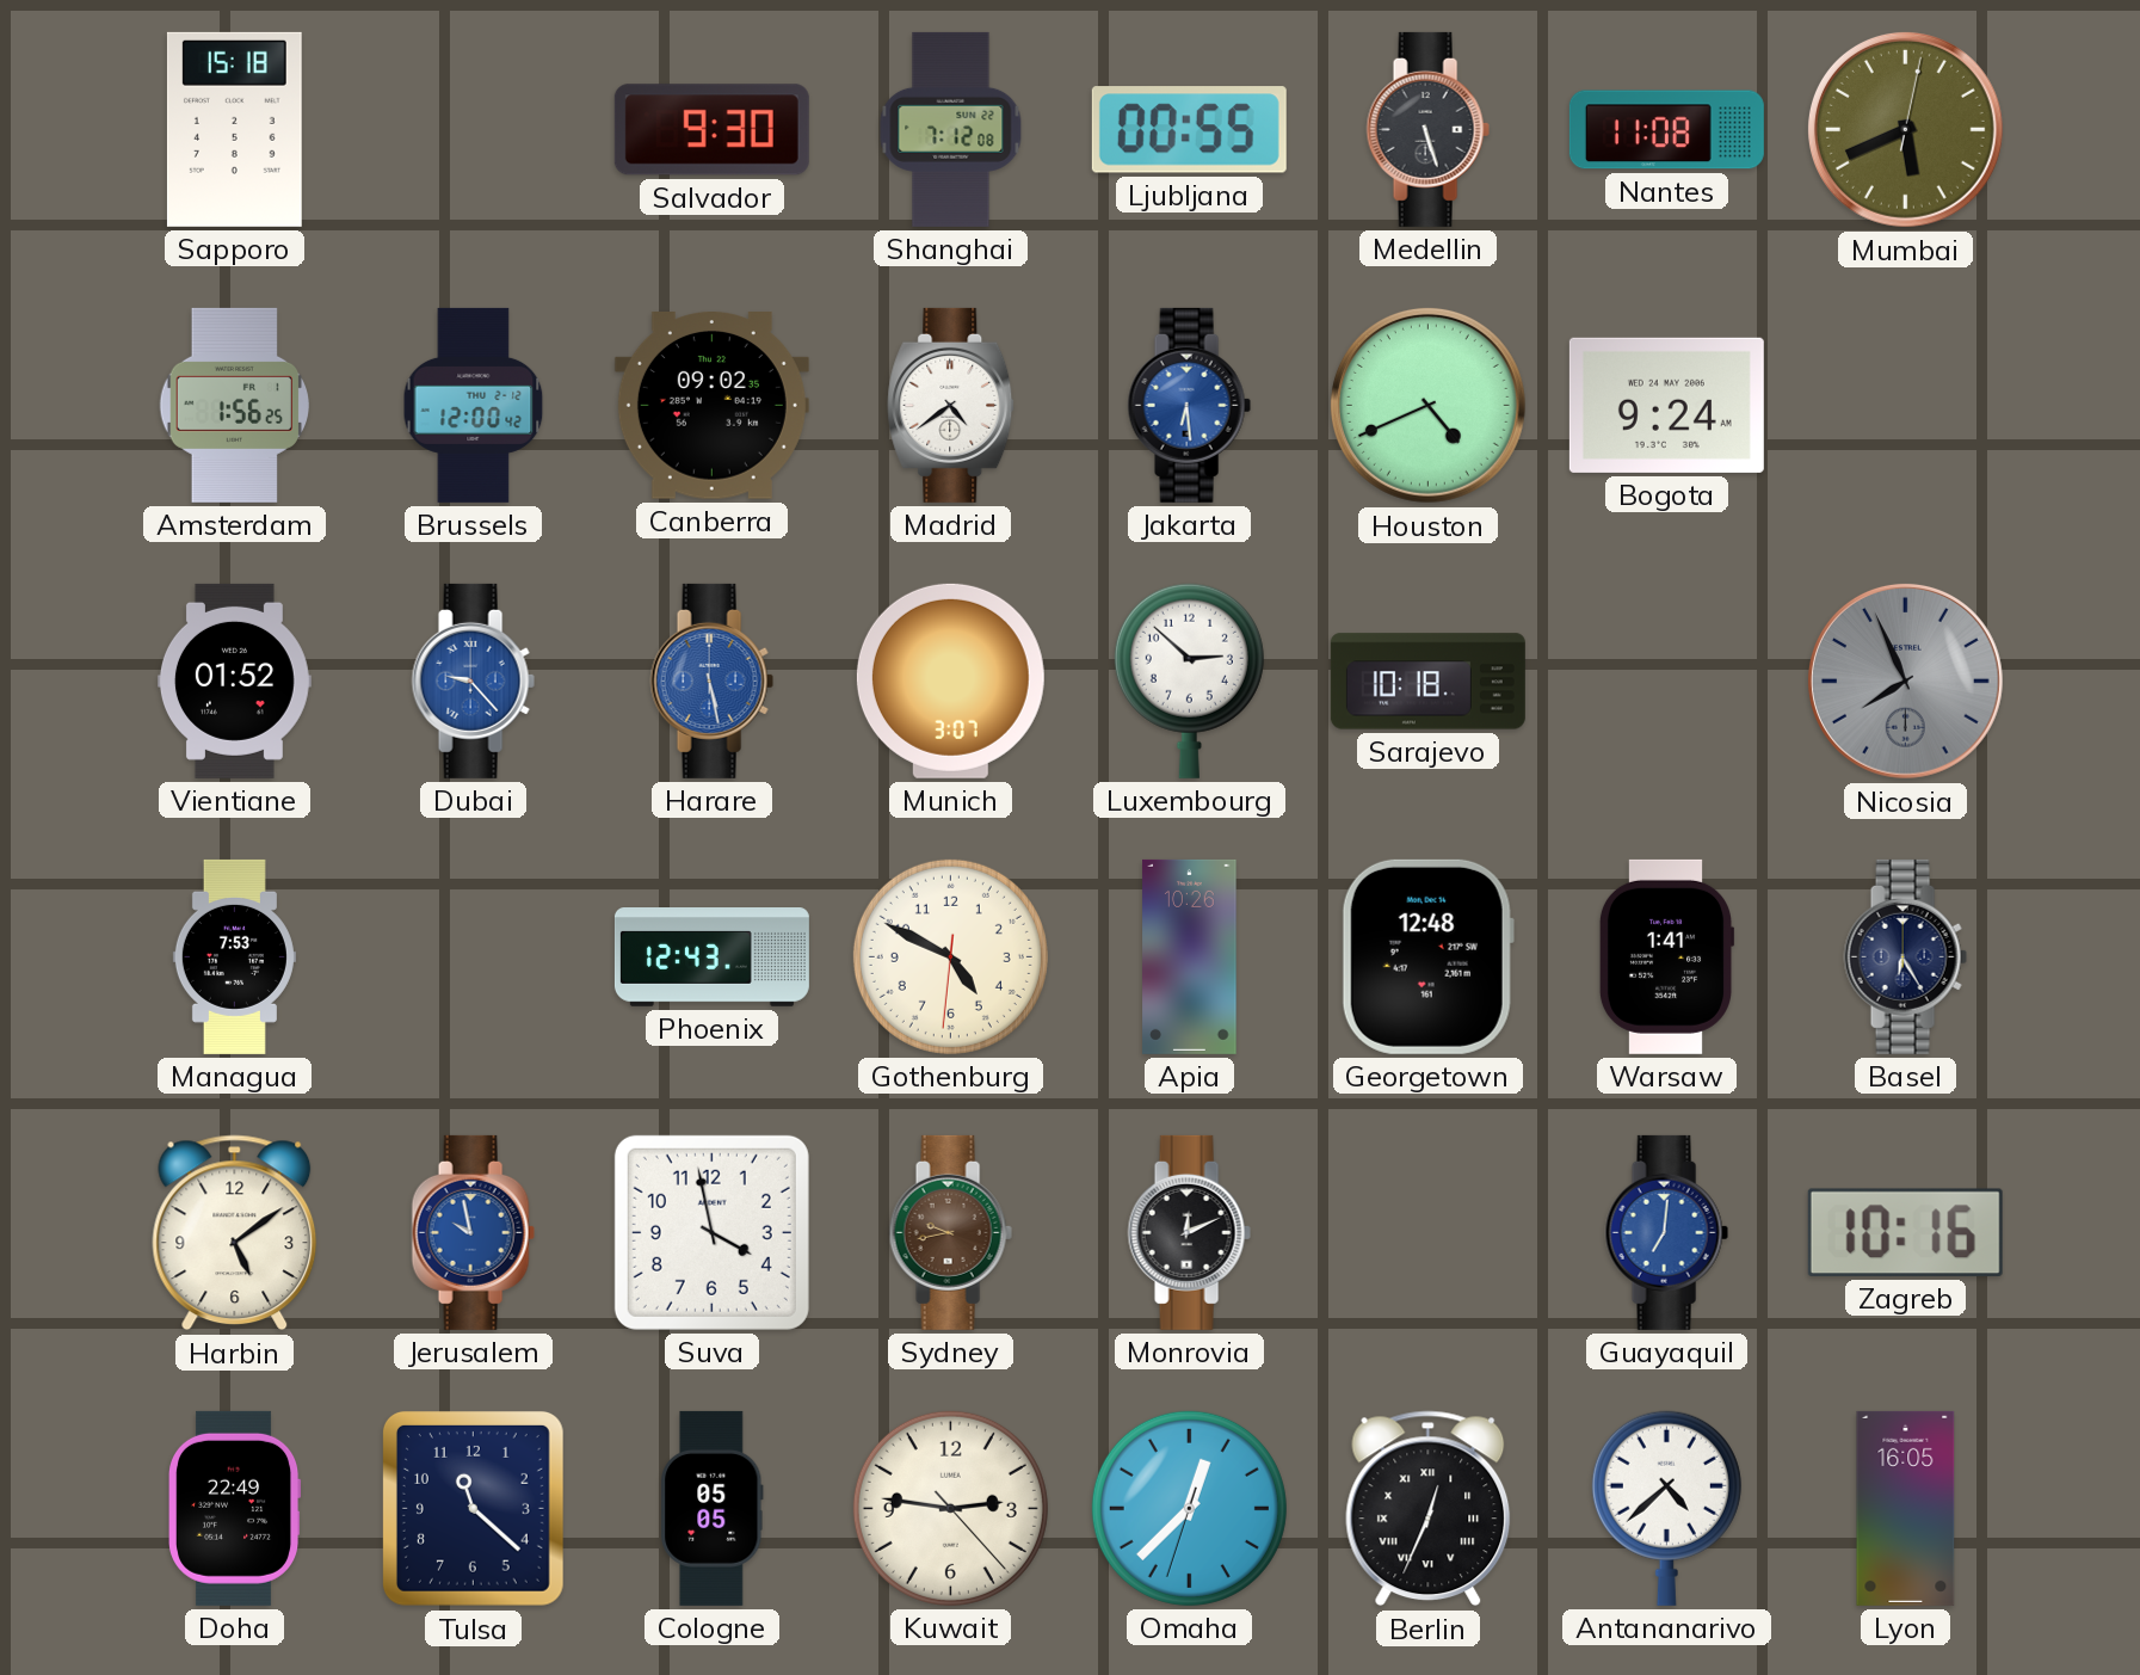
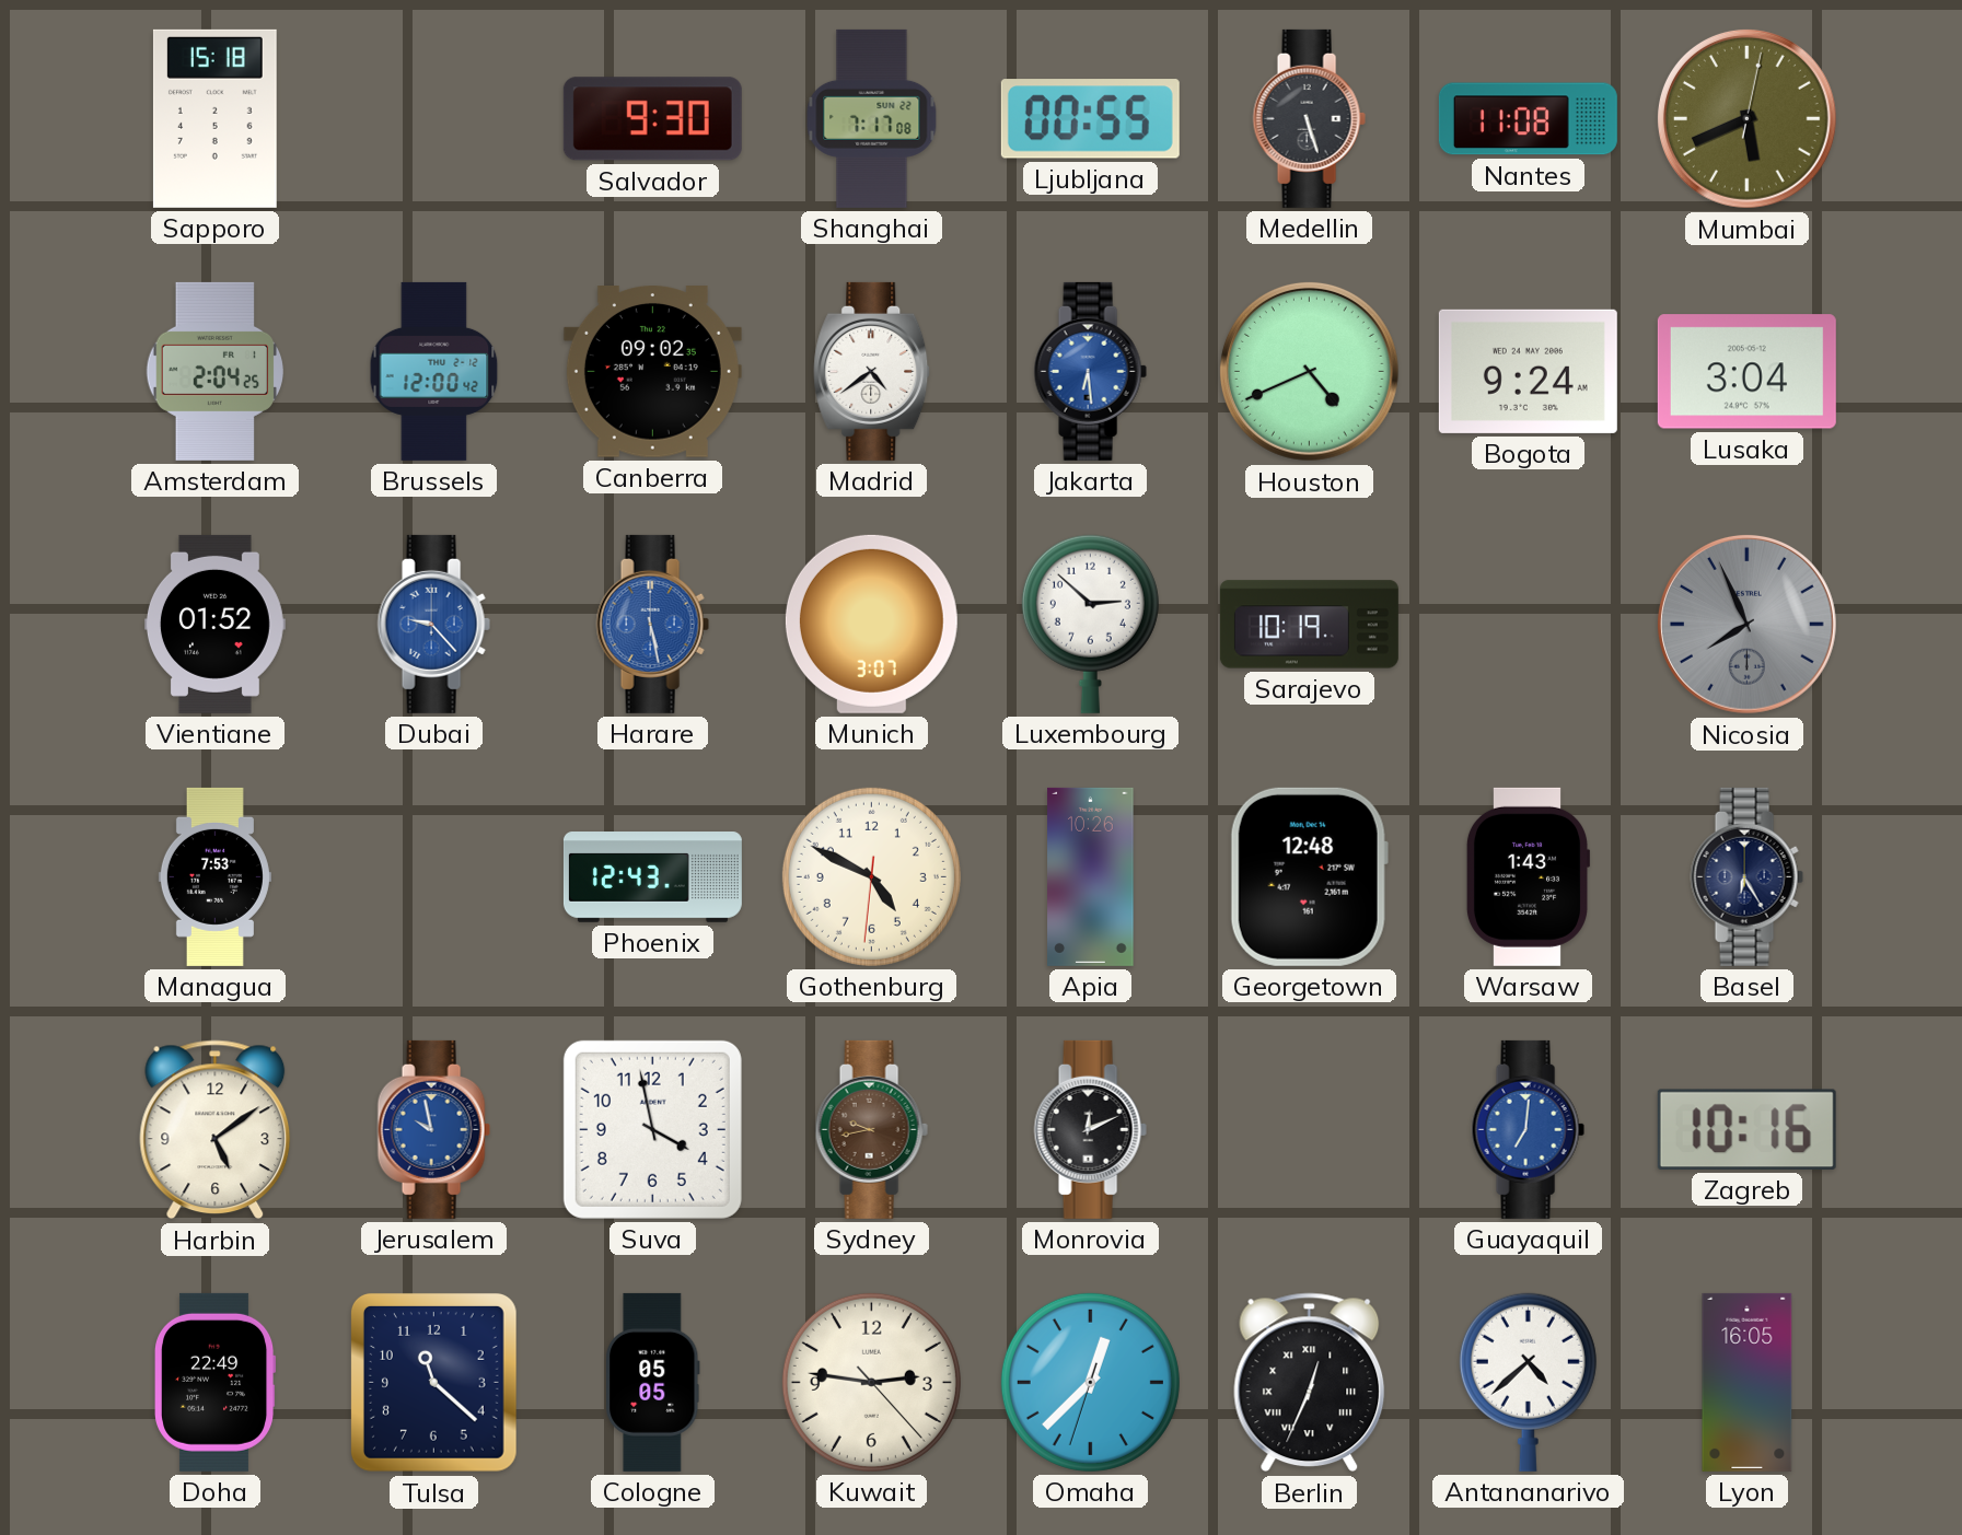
Shanghai: 7:12 -> 7:17
Amsterdam: 1:56 -> 2:04
Lusaka: none -> 3:04
Sarajevo: 10:18 -> 10:19
Warsaw: 1:41 -> 1:43
